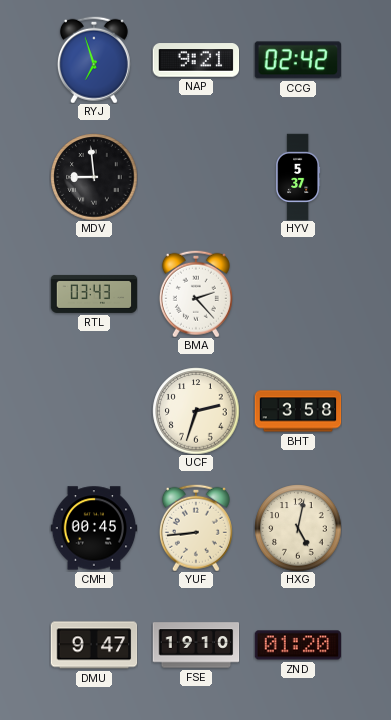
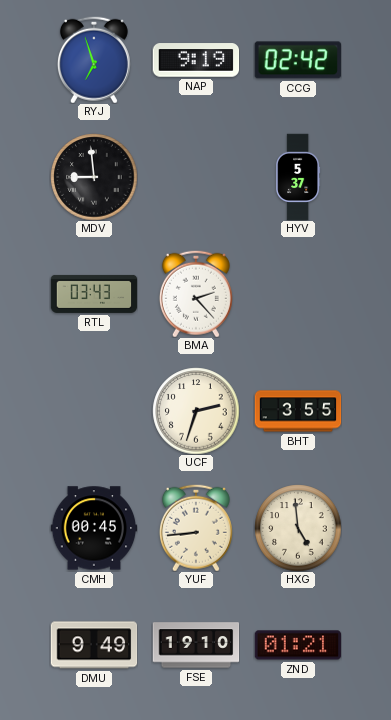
NAP: 9:21 -> 9:19
BHT: 3:58 -> 3:55
HXG: 5:02 -> 4:59
DMU: 9:47 -> 9:49
ZND: 01:20 -> 01:21
